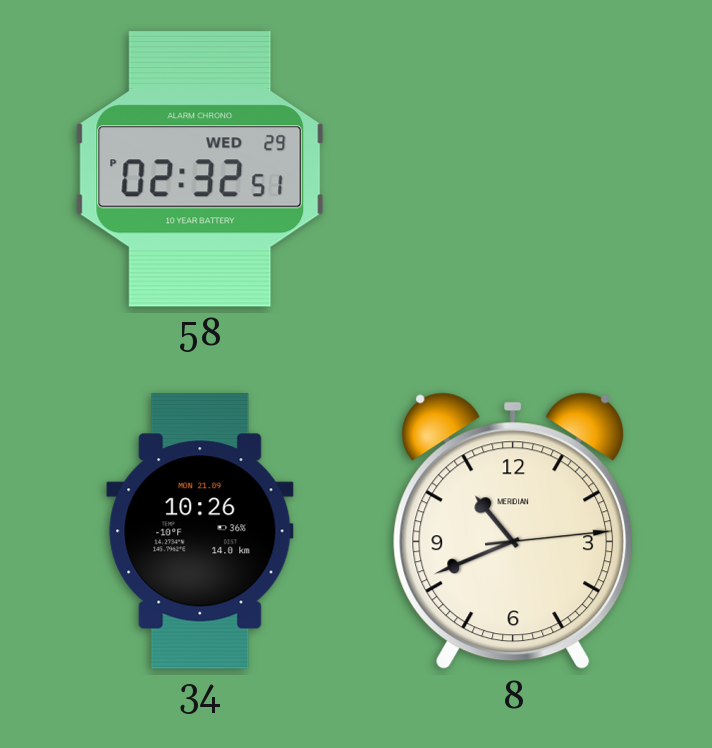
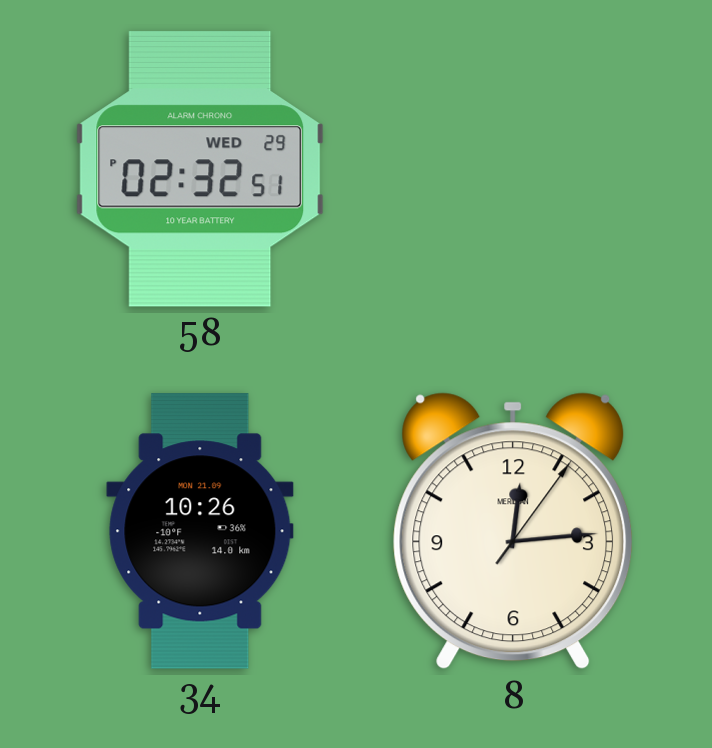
8: 10:41 -> 12:14
